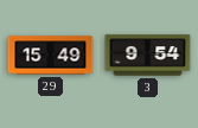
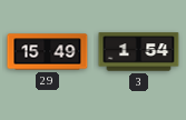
3: 9:54 -> 1:54
